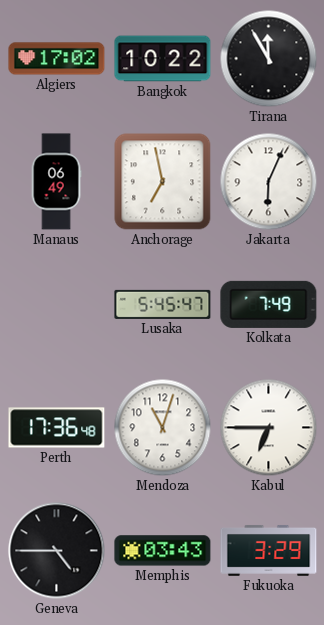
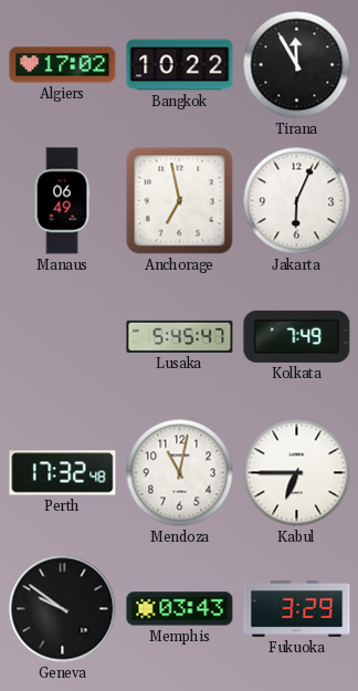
Perth: 17:36 -> 17:32
Mendoza: 11:03 -> 11:02
Geneva: 4:45 -> 9:51
